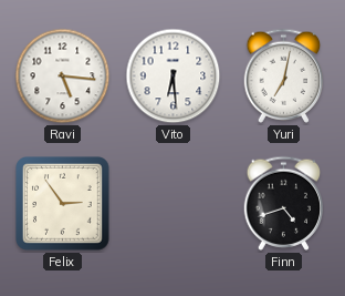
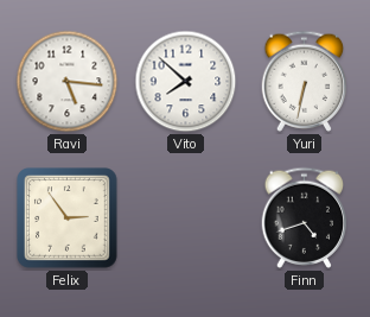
Vito: 6:29 -> 7:52
Yuri: 7:02 -> 6:32
